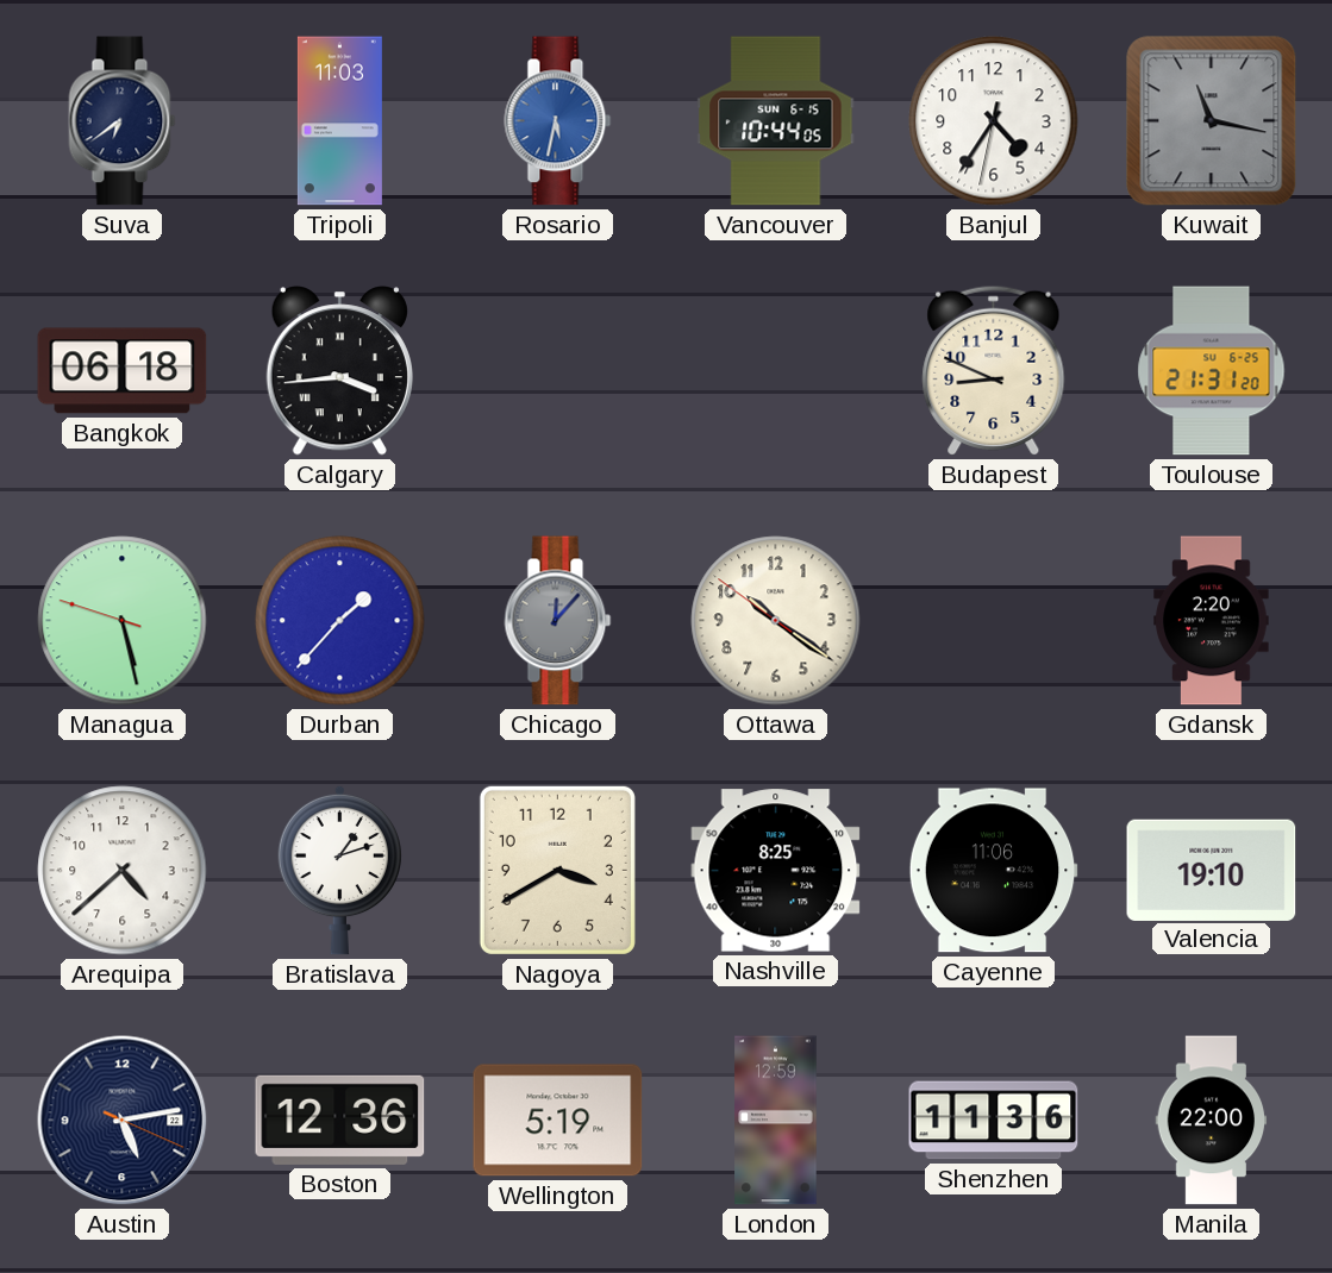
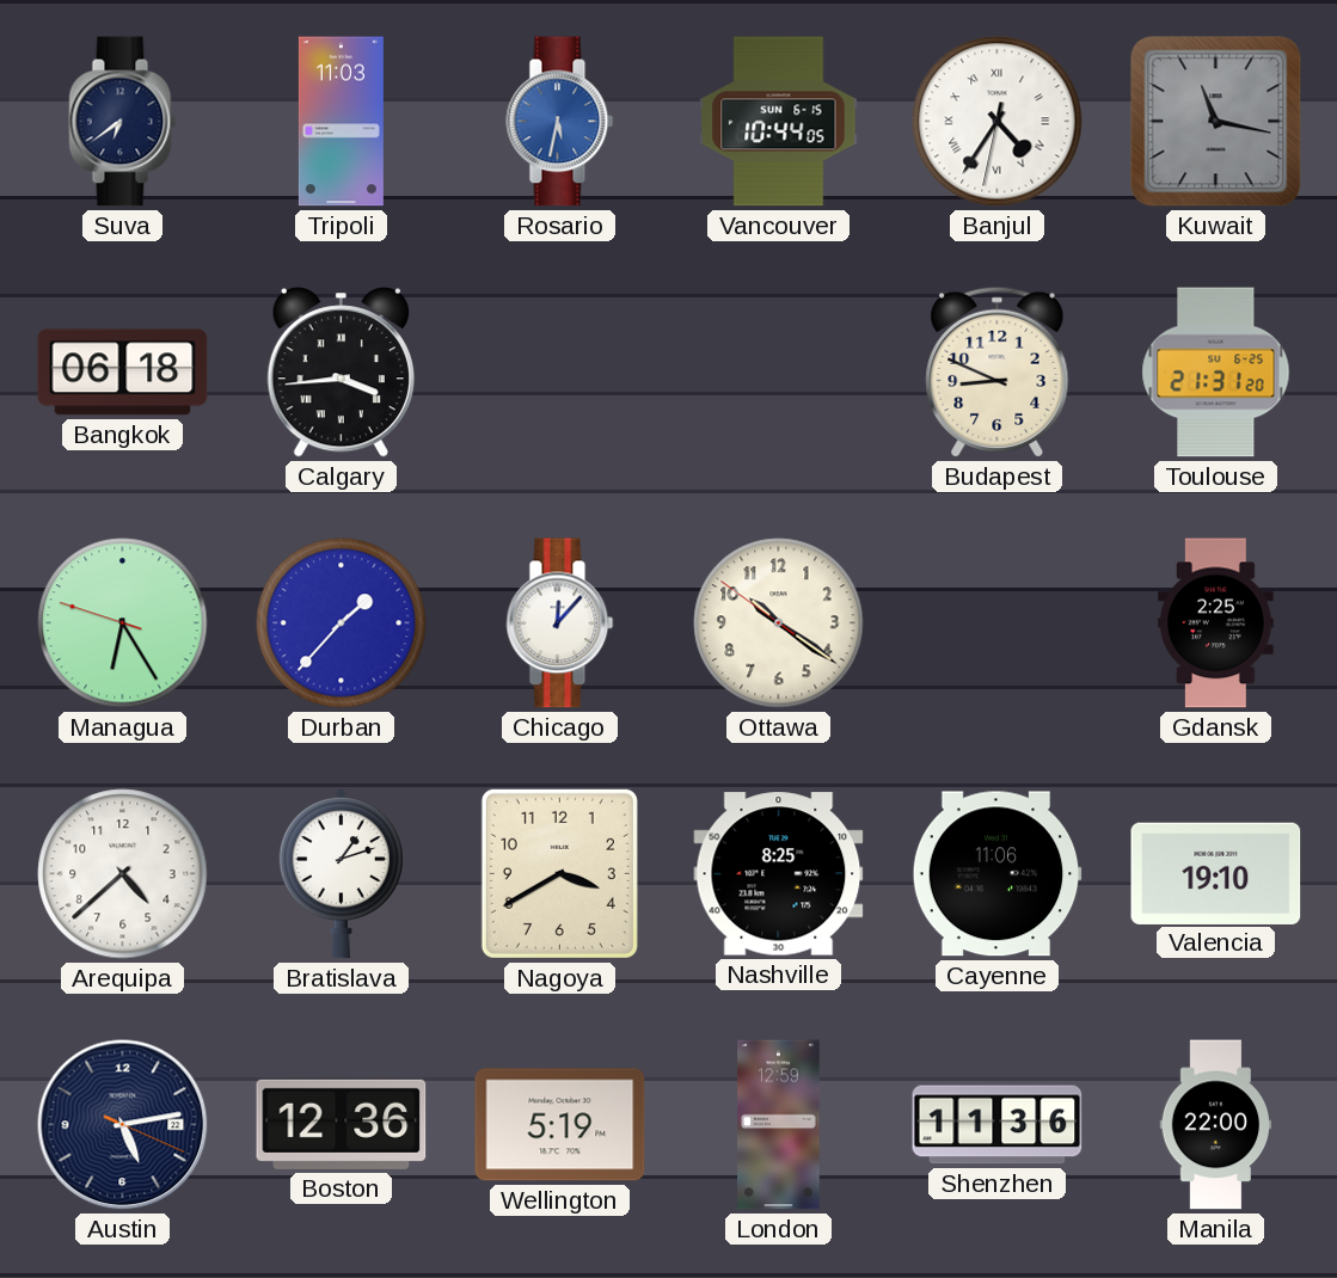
Banjul numerals: Arabic -> Roman
Managua: 5:27 -> 6:24
Chicago dial: grey -> white
Gdansk: 2:20 -> 2:25
